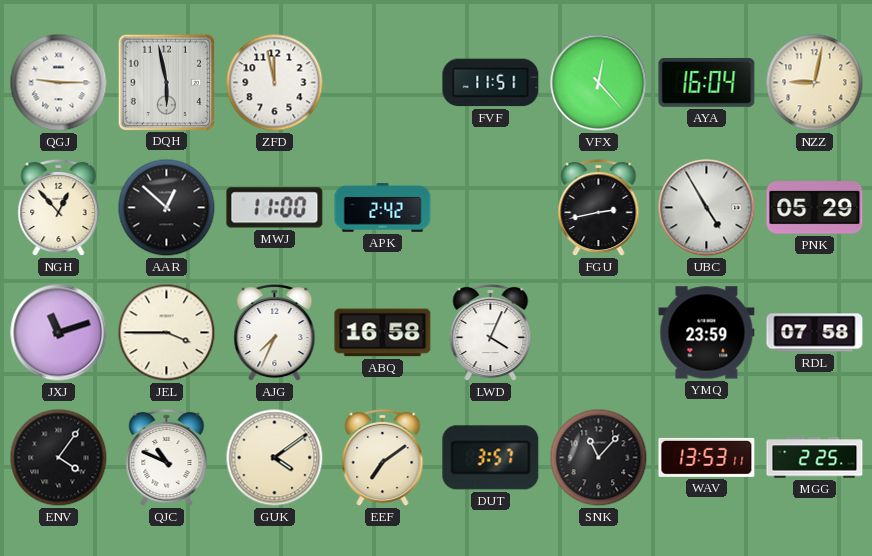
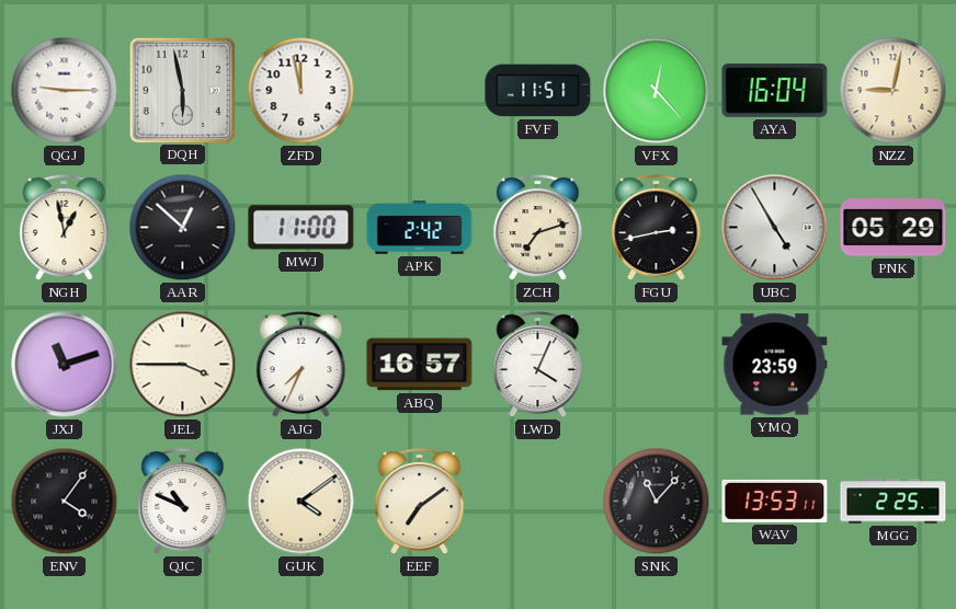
NGH: 12:53 -> 12:58
ZCH: none -> 7:12
ABQ: 16:58 -> 16:57
RDL: 07:58 -> none
DUT: 3:57 -> none
